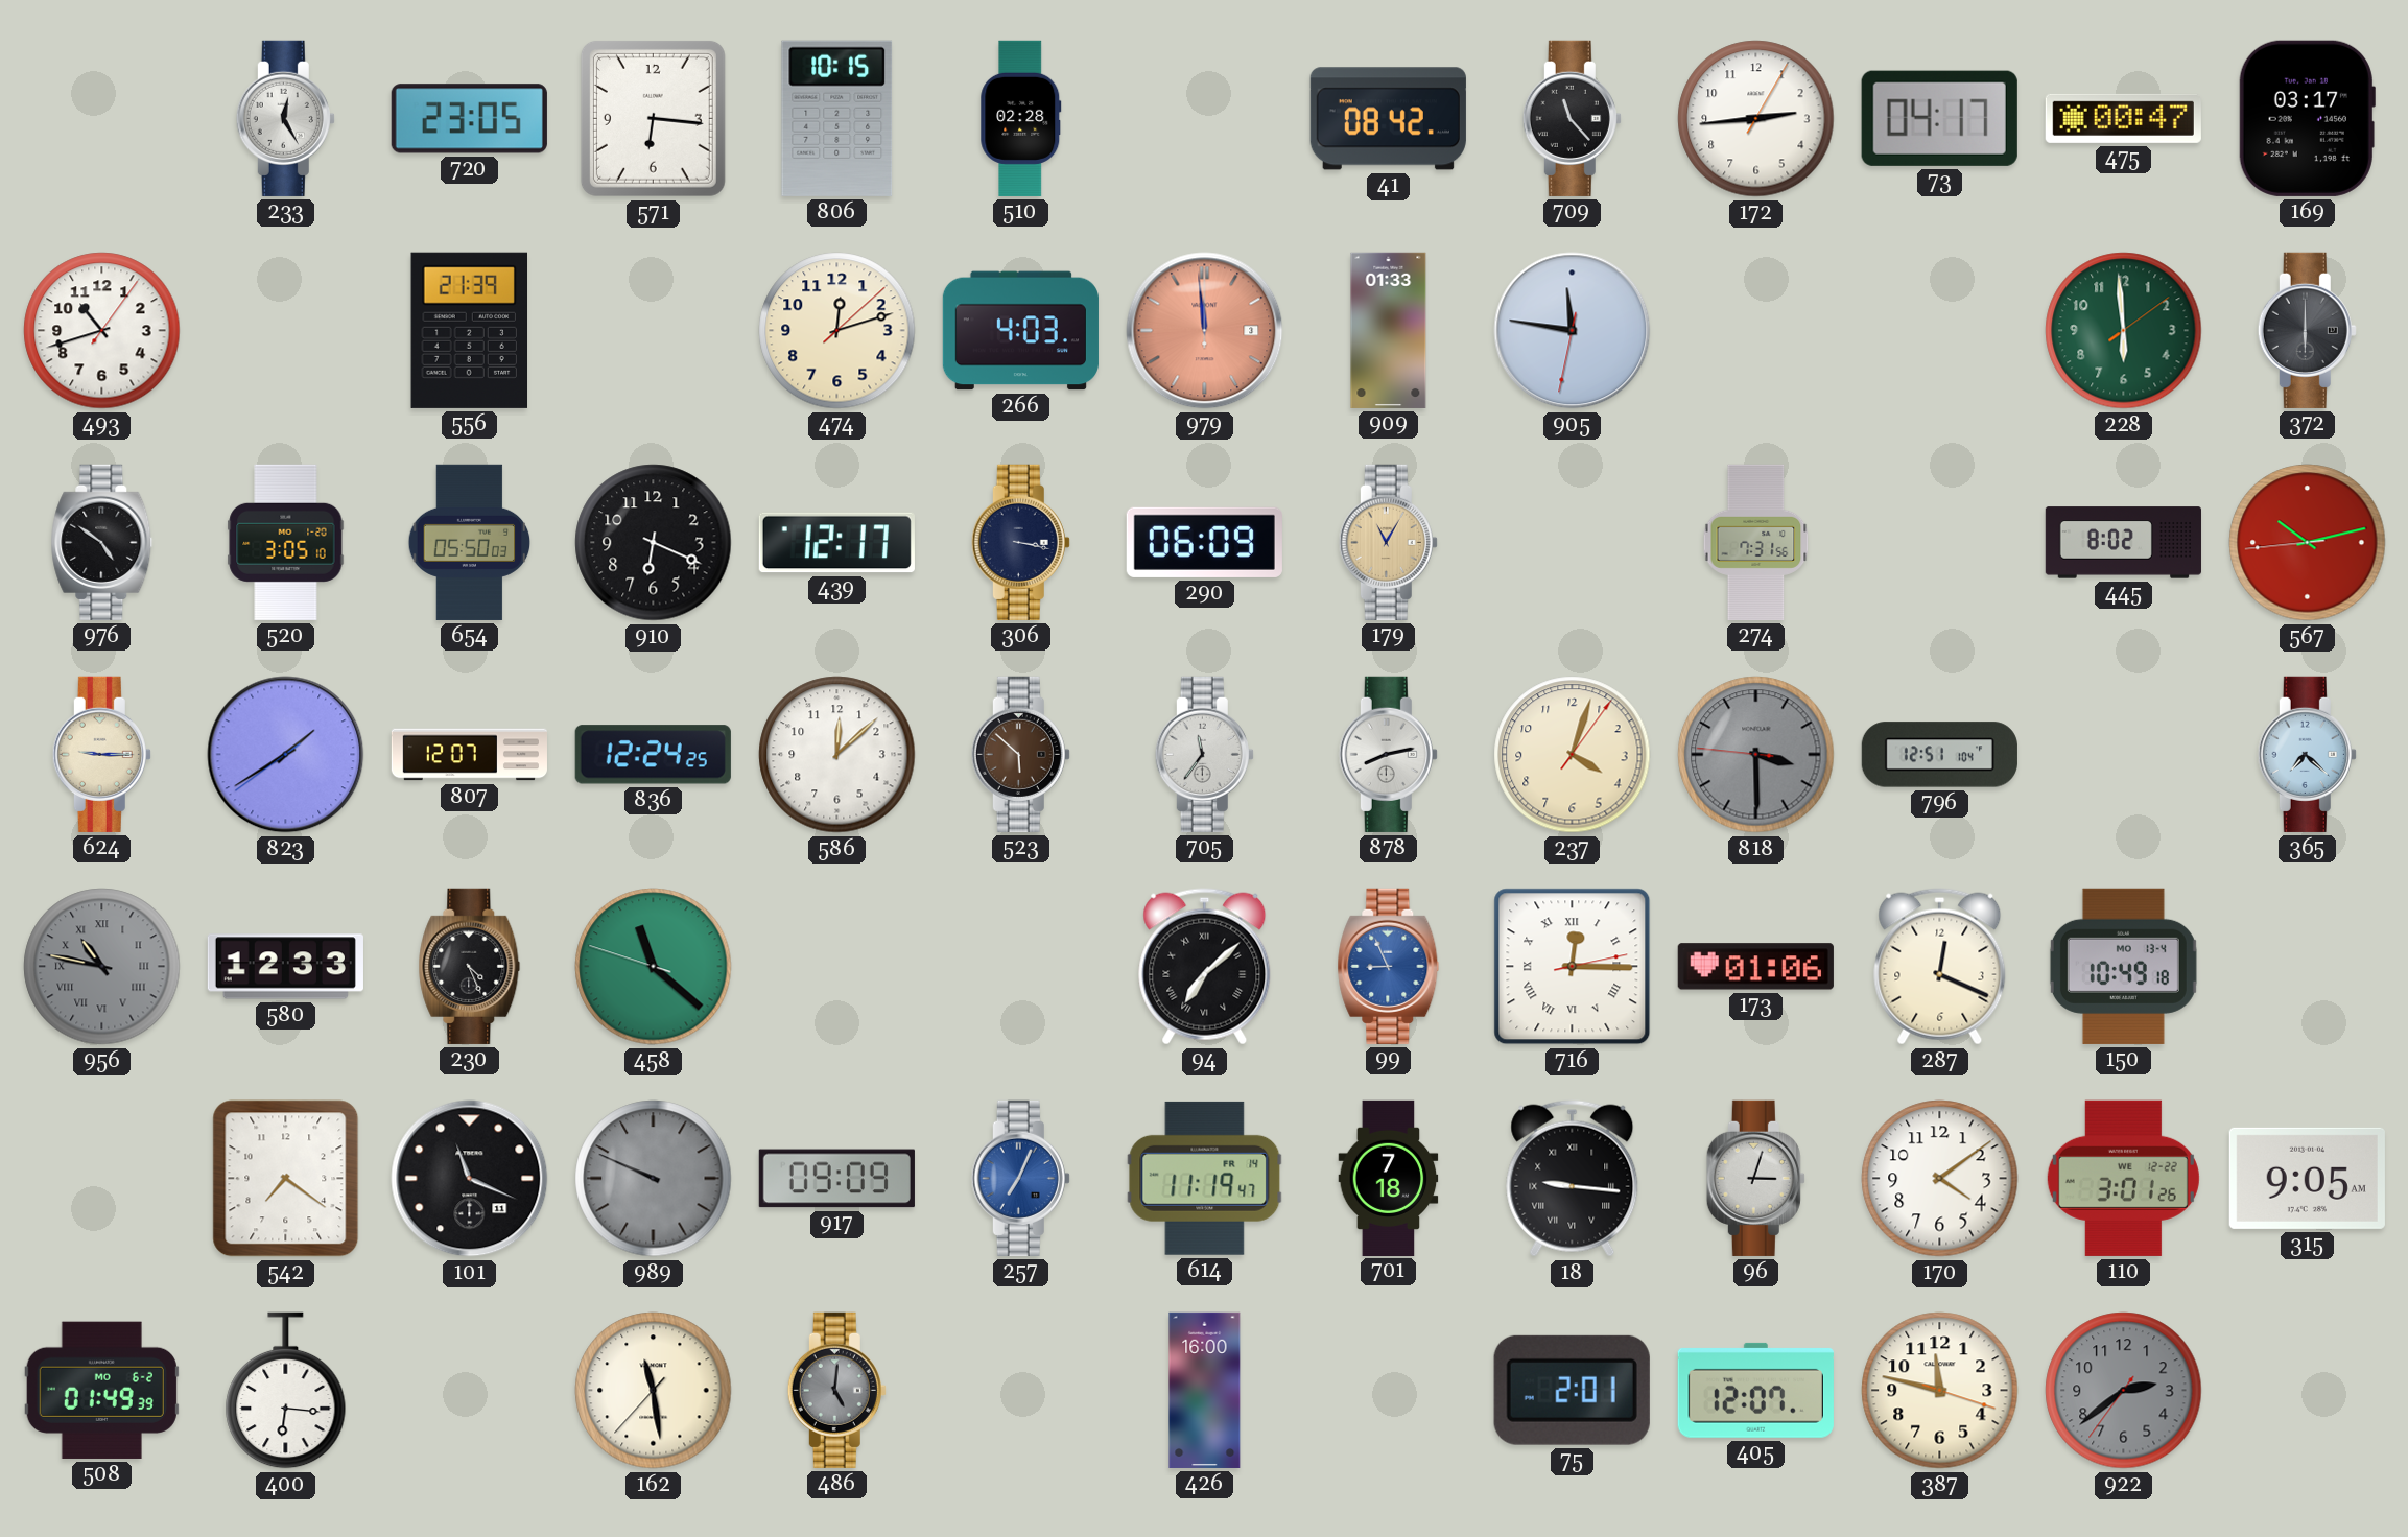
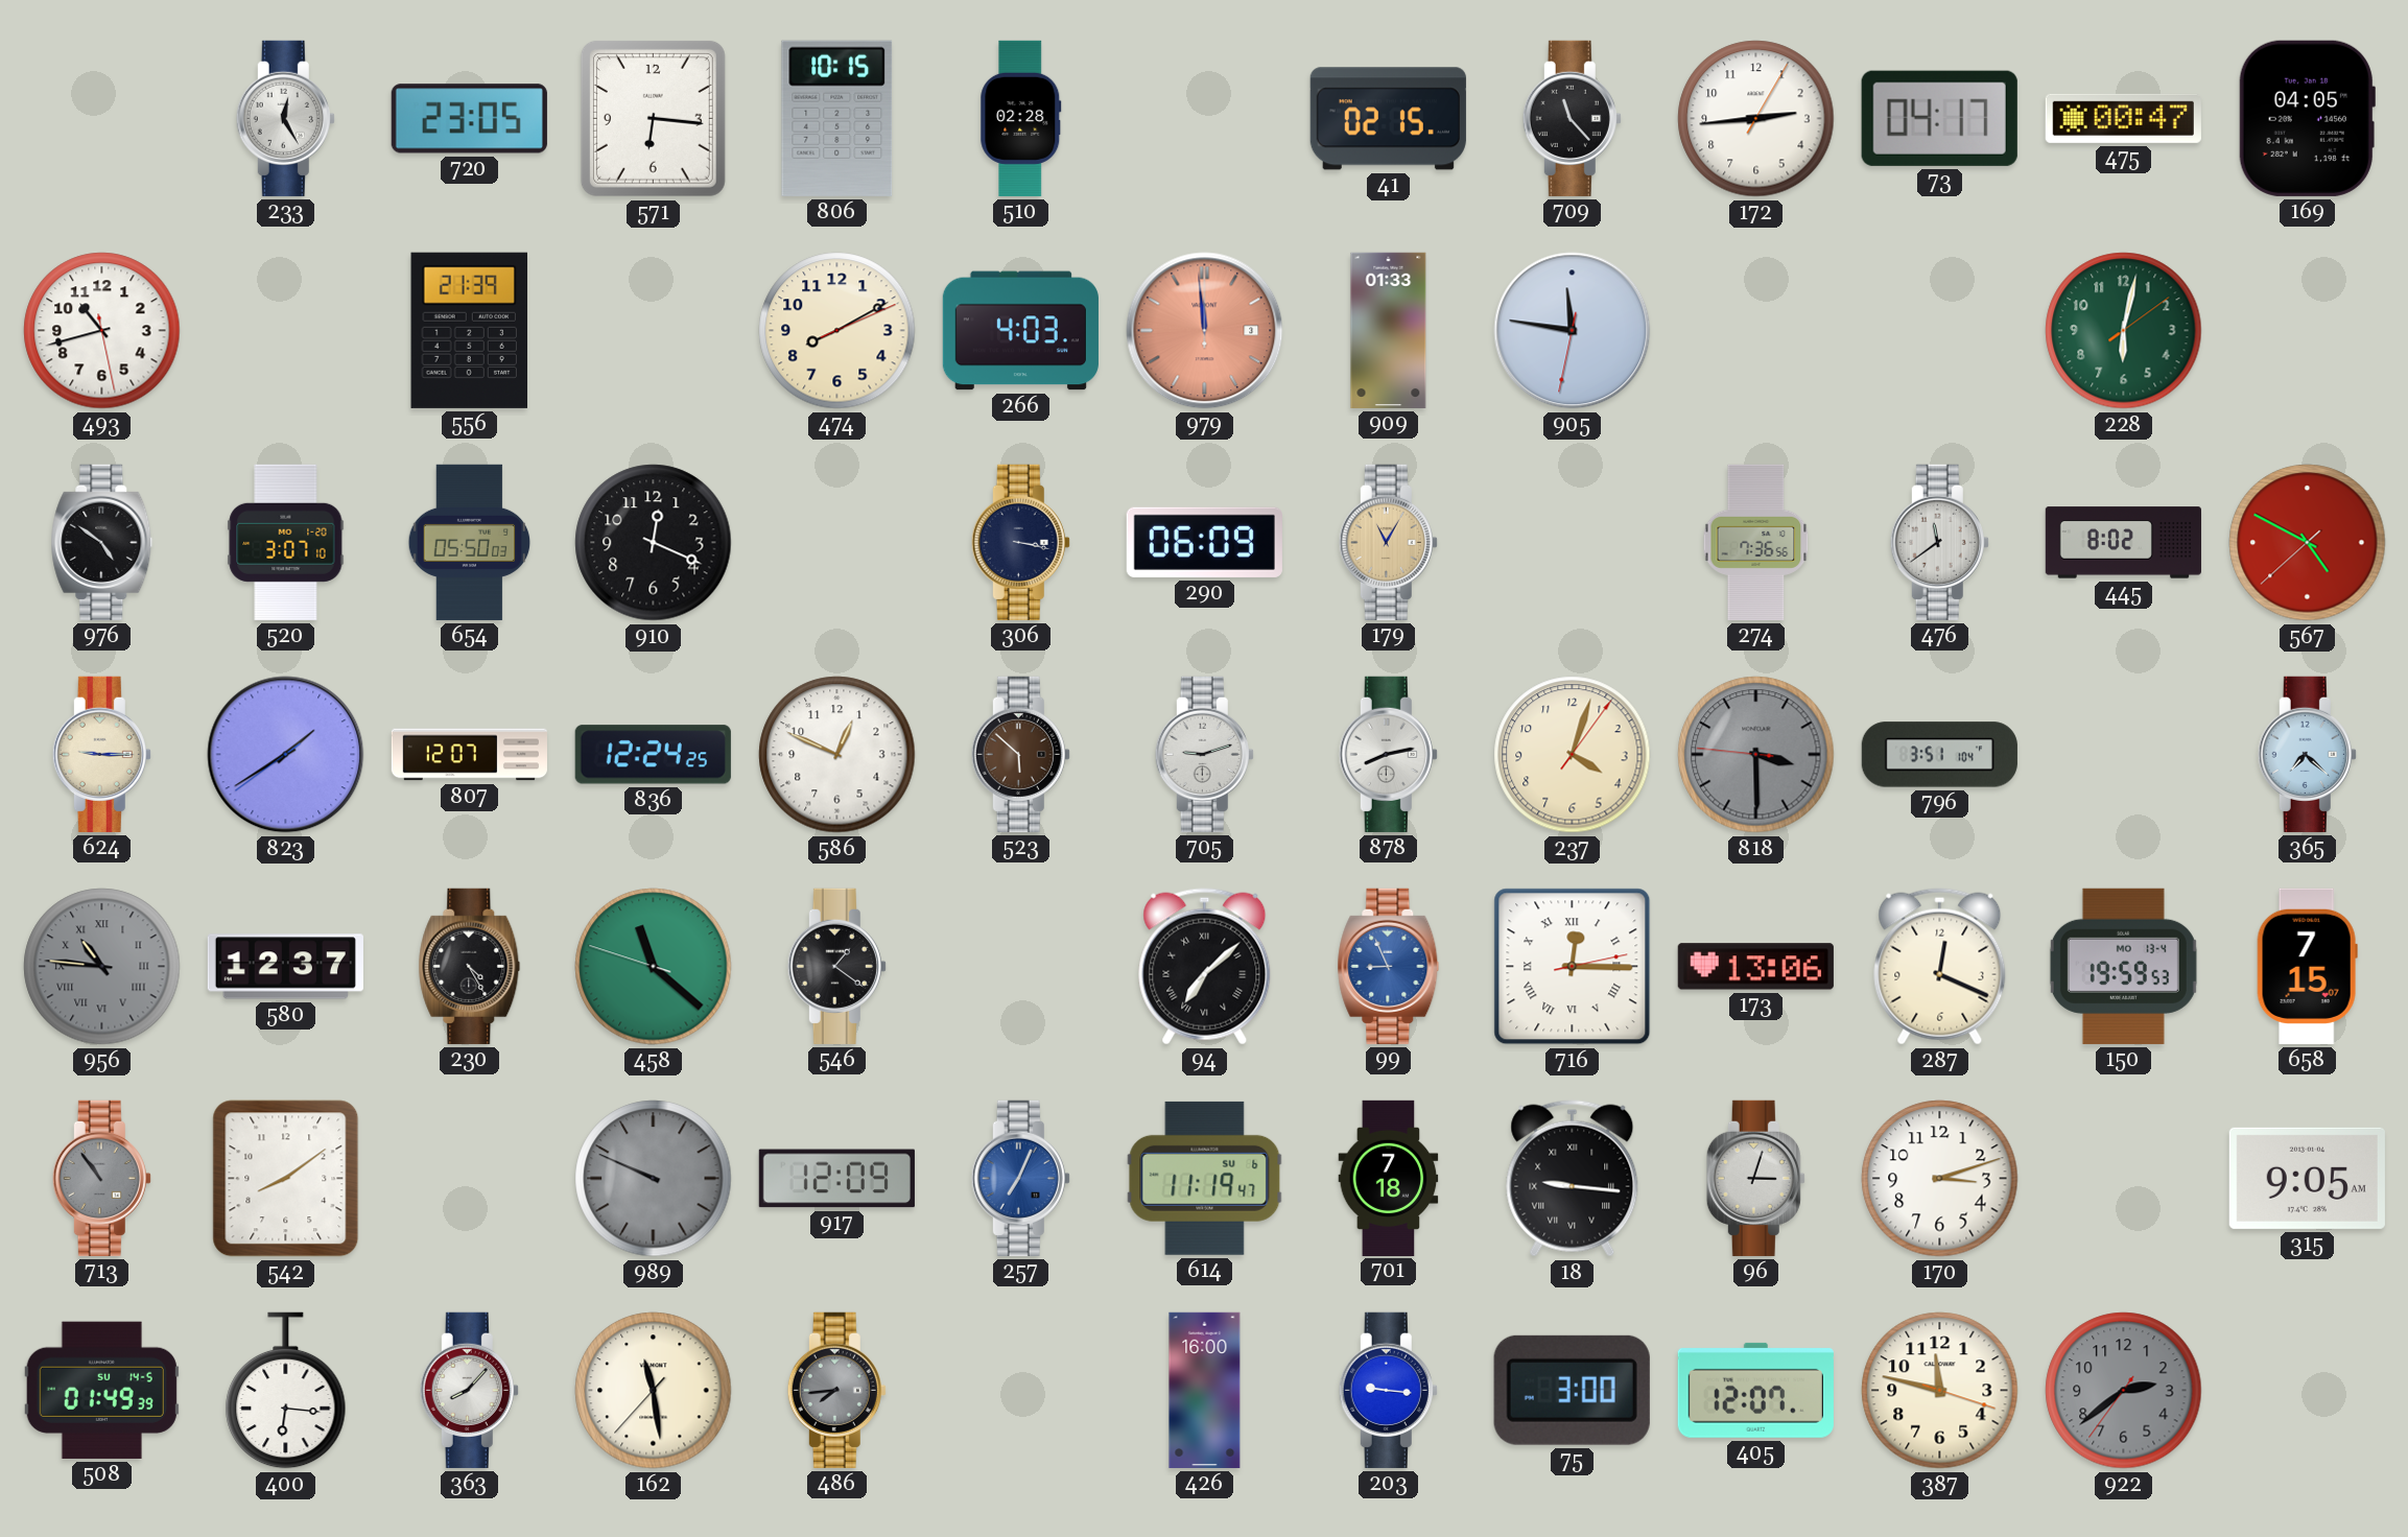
41: 08:42 -> 02:15
169: 03:17 -> 04:05
493: 10:42:06 -> 10:42:28
474: 12:12 -> 8:10
228: 5:59 -> 6:02
372: 6:00 -> none
520: 3:05 -> 3:07
910: 6:19 -> 12:19
439: 12:17 -> none
274: 7:31 -> 7:36
476: none -> 11:39
567: 10:12 -> 4:49
586: 12:08 -> 12:49
705: 11:36 -> 9:12
796: 12:51 -> 3:51
956: 10:47 -> 10:46
580: 12:33 -> 12:37
230: 4:26 -> 4:25
546: none -> 1:21
173: 01:06 -> 13:06
150: 10:49 -> 19:59
658: none -> 7:15
713: none -> 10:54
542: 7:21 -> 8:09
101: 11:19 -> none
917: 09:09 -> 12:09
614 date: FR 14 -> SU 6
170: 4:09 -> 3:12
110: 3:01 -> none
508 date: MO 6-2 -> SU 14-5
363: none -> 8:07
486: 5:01 -> 7:44
203: none -> 9:16
75: 2:01 -> 3:00
